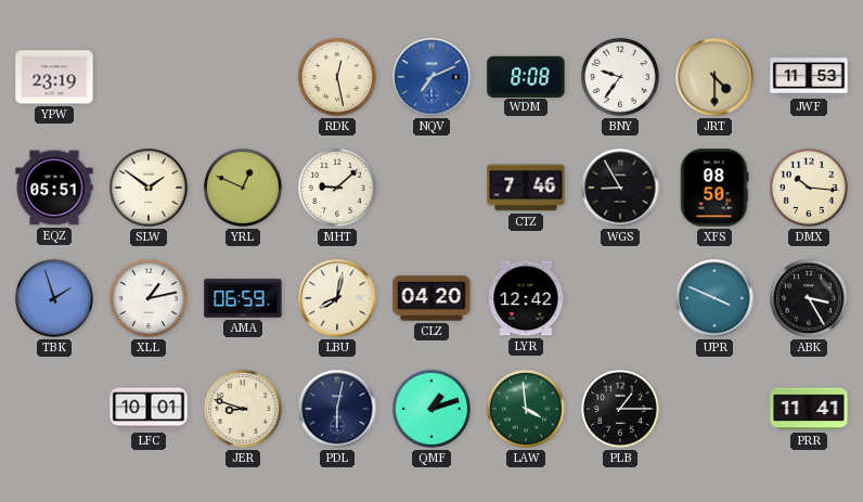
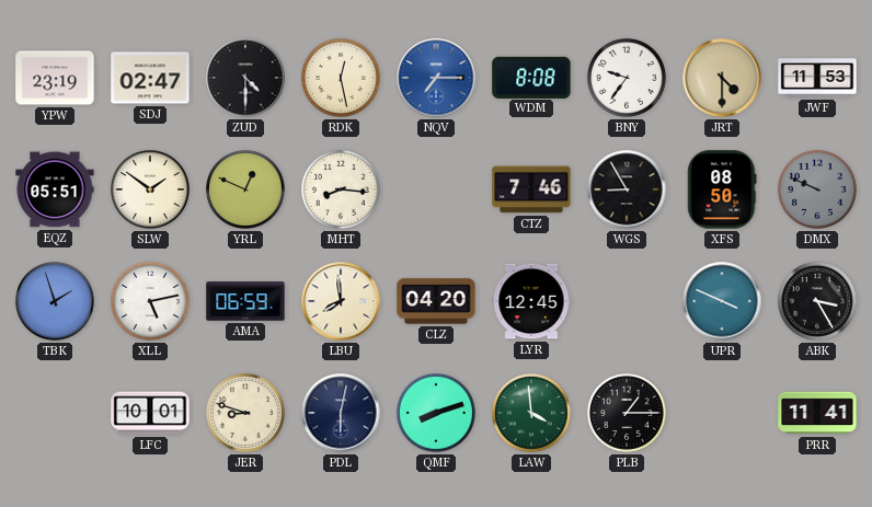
SDJ: none -> 02:47
ZUD: none -> 4:30
NQV: 7:11 -> 7:15
MHT: 9:08 -> 8:16
DMX: 10:16 -> 9:49
DMX dial: cream -> grey
XLL: 1:13 -> 5:13
LBU: 8:02 -> 7:59
LYR: 12:42 -> 12:45
QMF: 1:12 -> 8:12
